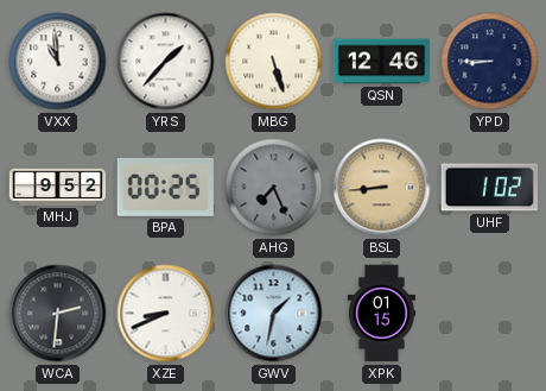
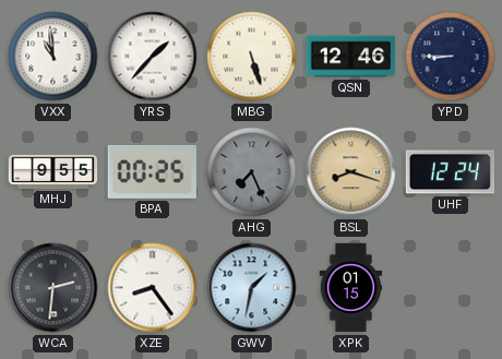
MHJ: 9:52 -> 9:55
BSL: 8:44 -> 8:18
UHF: 1:02 -> 12:24
XZE: 8:41 -> 8:24
